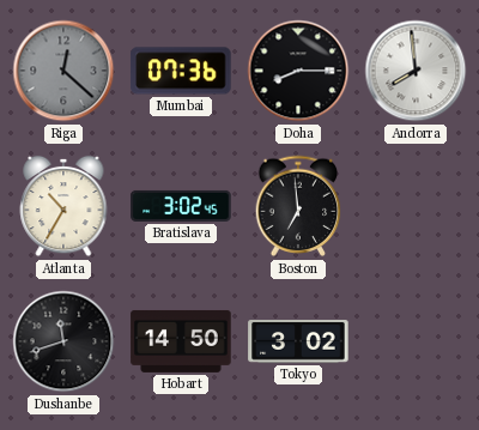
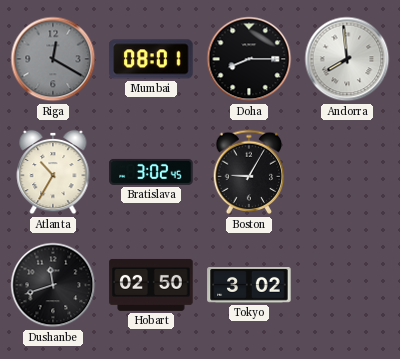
Riga: 12:22 -> 12:20
Mumbai: 07:36 -> 08:01
Boston: 6:59 -> 9:05
Hobart: 14:50 -> 02:50
